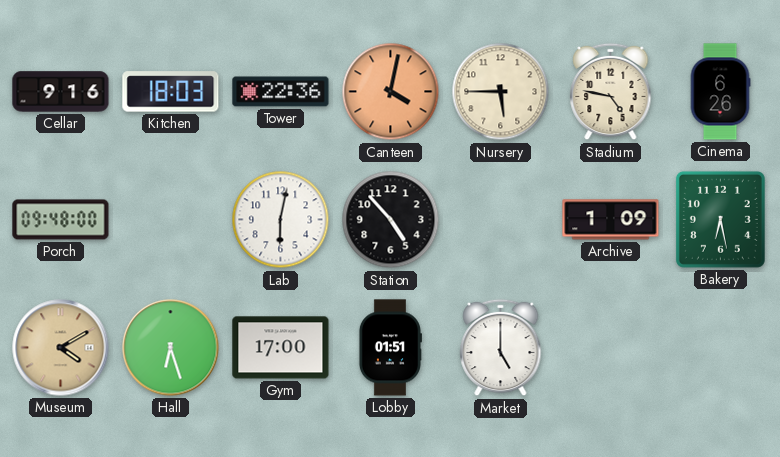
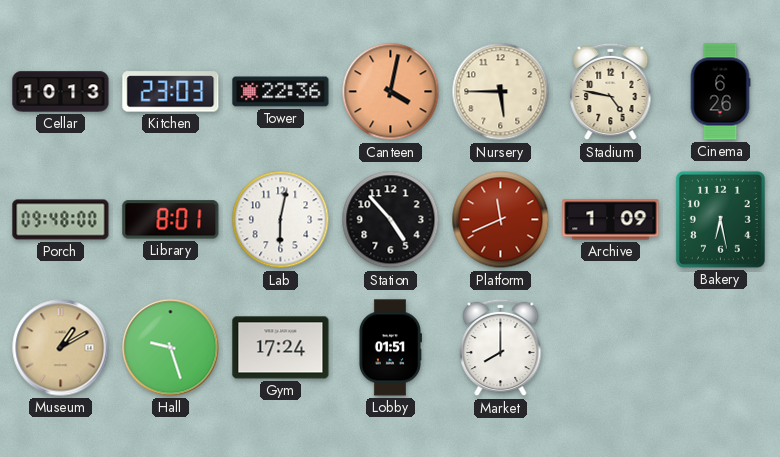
Cellar: 9:16 -> 10:13
Kitchen: 18:03 -> 23:03
Library: none -> 8:01
Platform: none -> 11:41
Museum: 4:10 -> 1:10
Hall: 6:27 -> 9:27
Gym: 17:00 -> 17:24
Market: 5:00 -> 8:00
